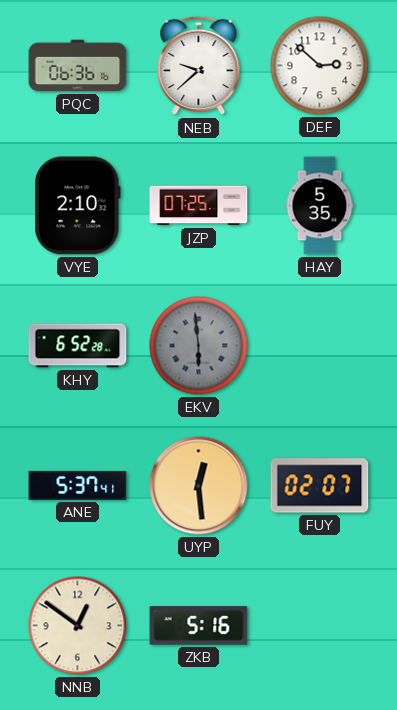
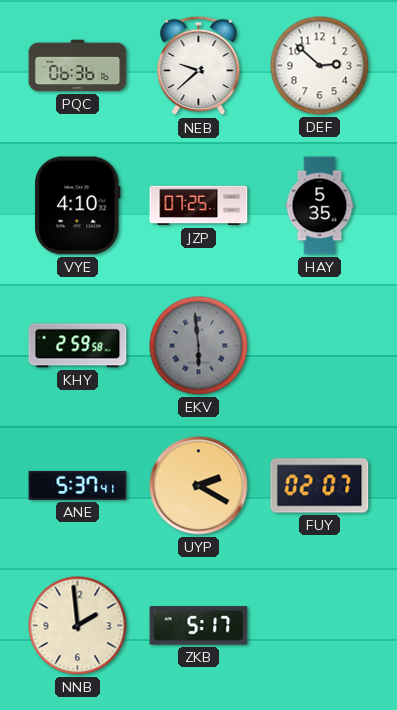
VYE: 2:10 -> 4:10
KHY: 6:52 -> 2:59
UYP: 12:29 -> 2:20
NNB: 12:51 -> 1:59
ZKB: 5:16 -> 5:17
